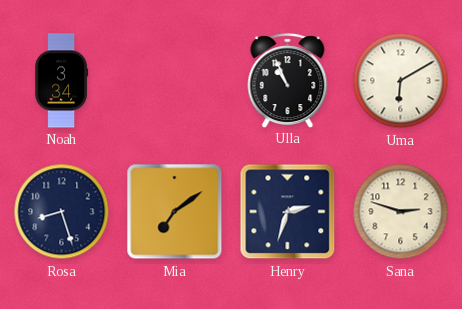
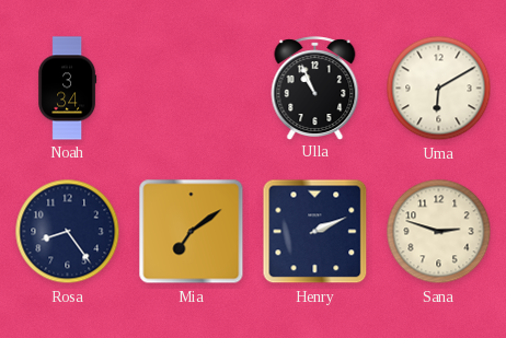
Rosa: 8:27 -> 8:24
Henry: 2:33 -> 2:11
